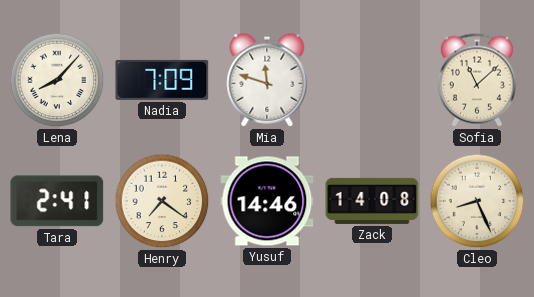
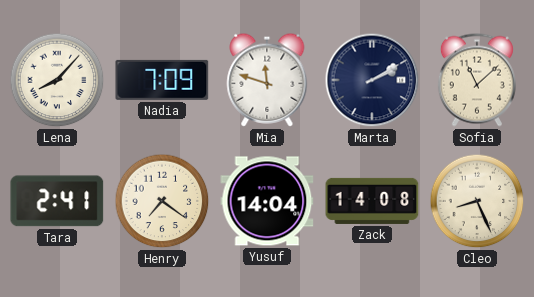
Marta: none -> 2:10
Yusuf: 14:46 -> 14:04
